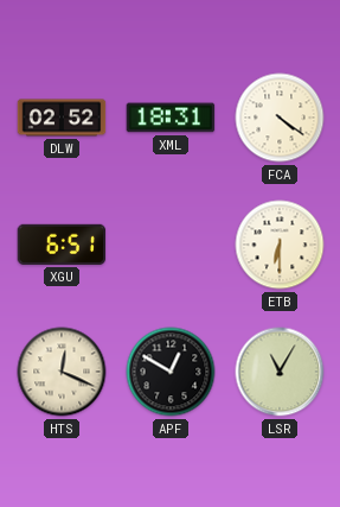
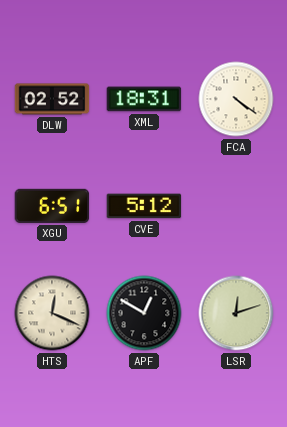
CVE: none -> 5:12
ETB: 6:30 -> none
LSR: 11:05 -> 12:12
